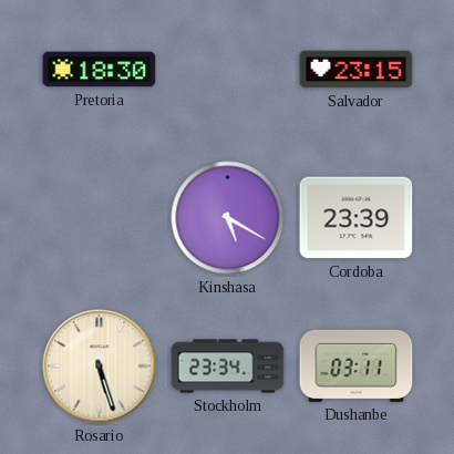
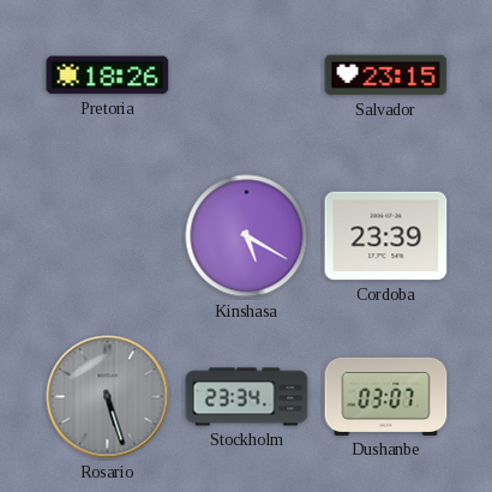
Pretoria: 18:30 -> 18:26
Rosario dial: cream -> grey
Dushanbe: 03:11 -> 03:07
